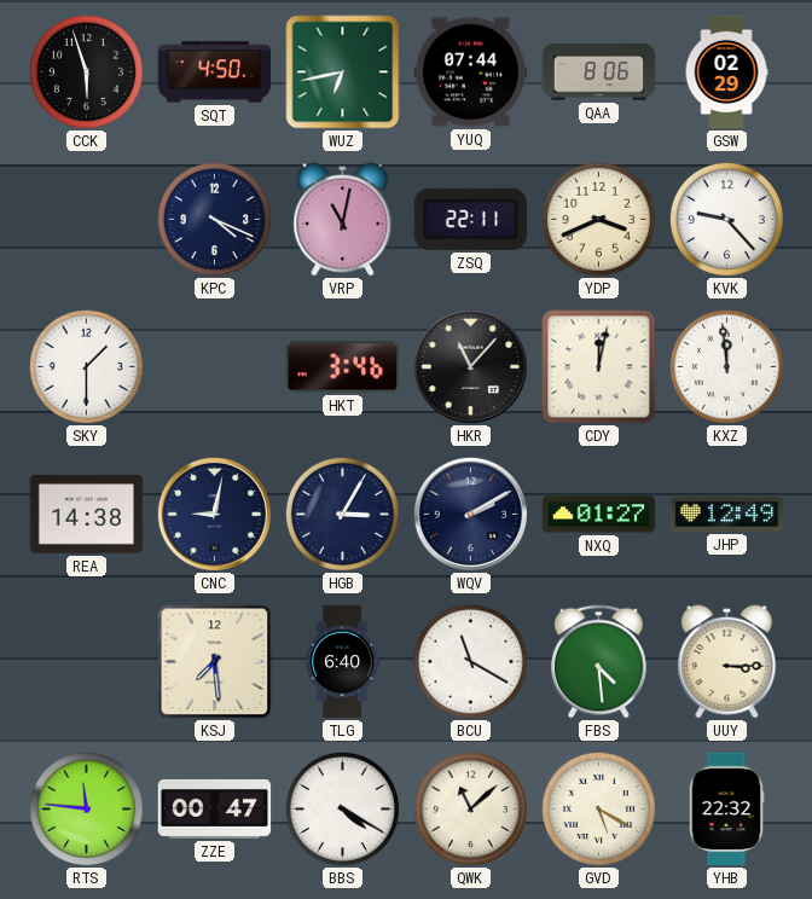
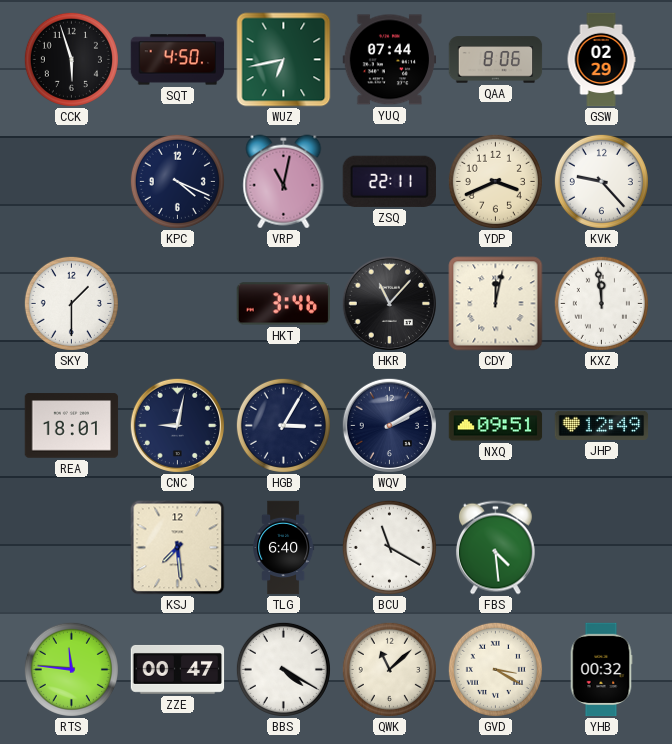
REA: 14:38 -> 18:01
NXQ: 01:27 -> 09:51
UUY: 3:15 -> none
GVD: 5:20 -> 3:20
YHB: 22:32 -> 00:32
